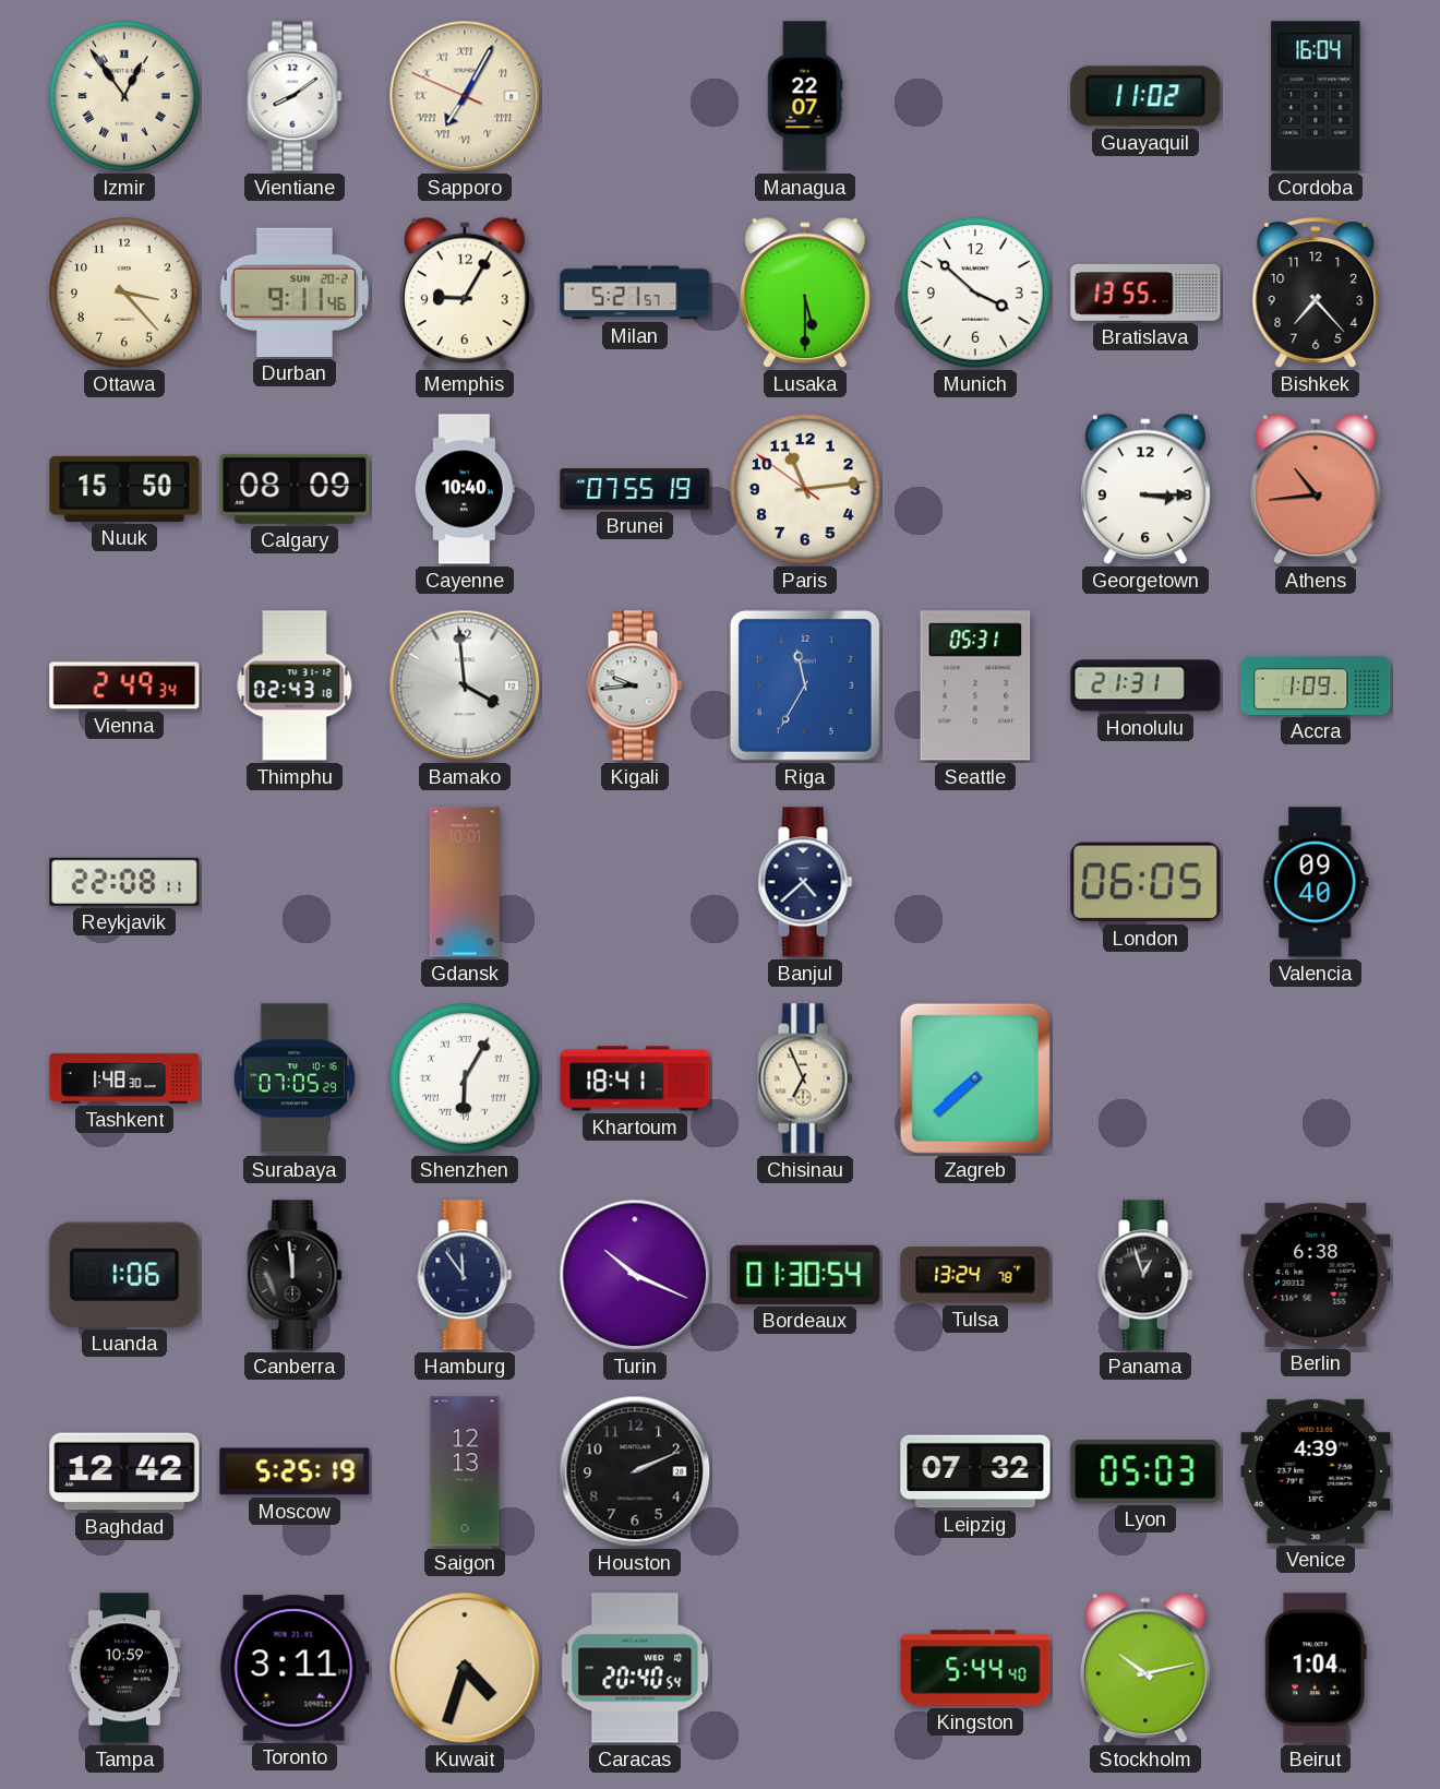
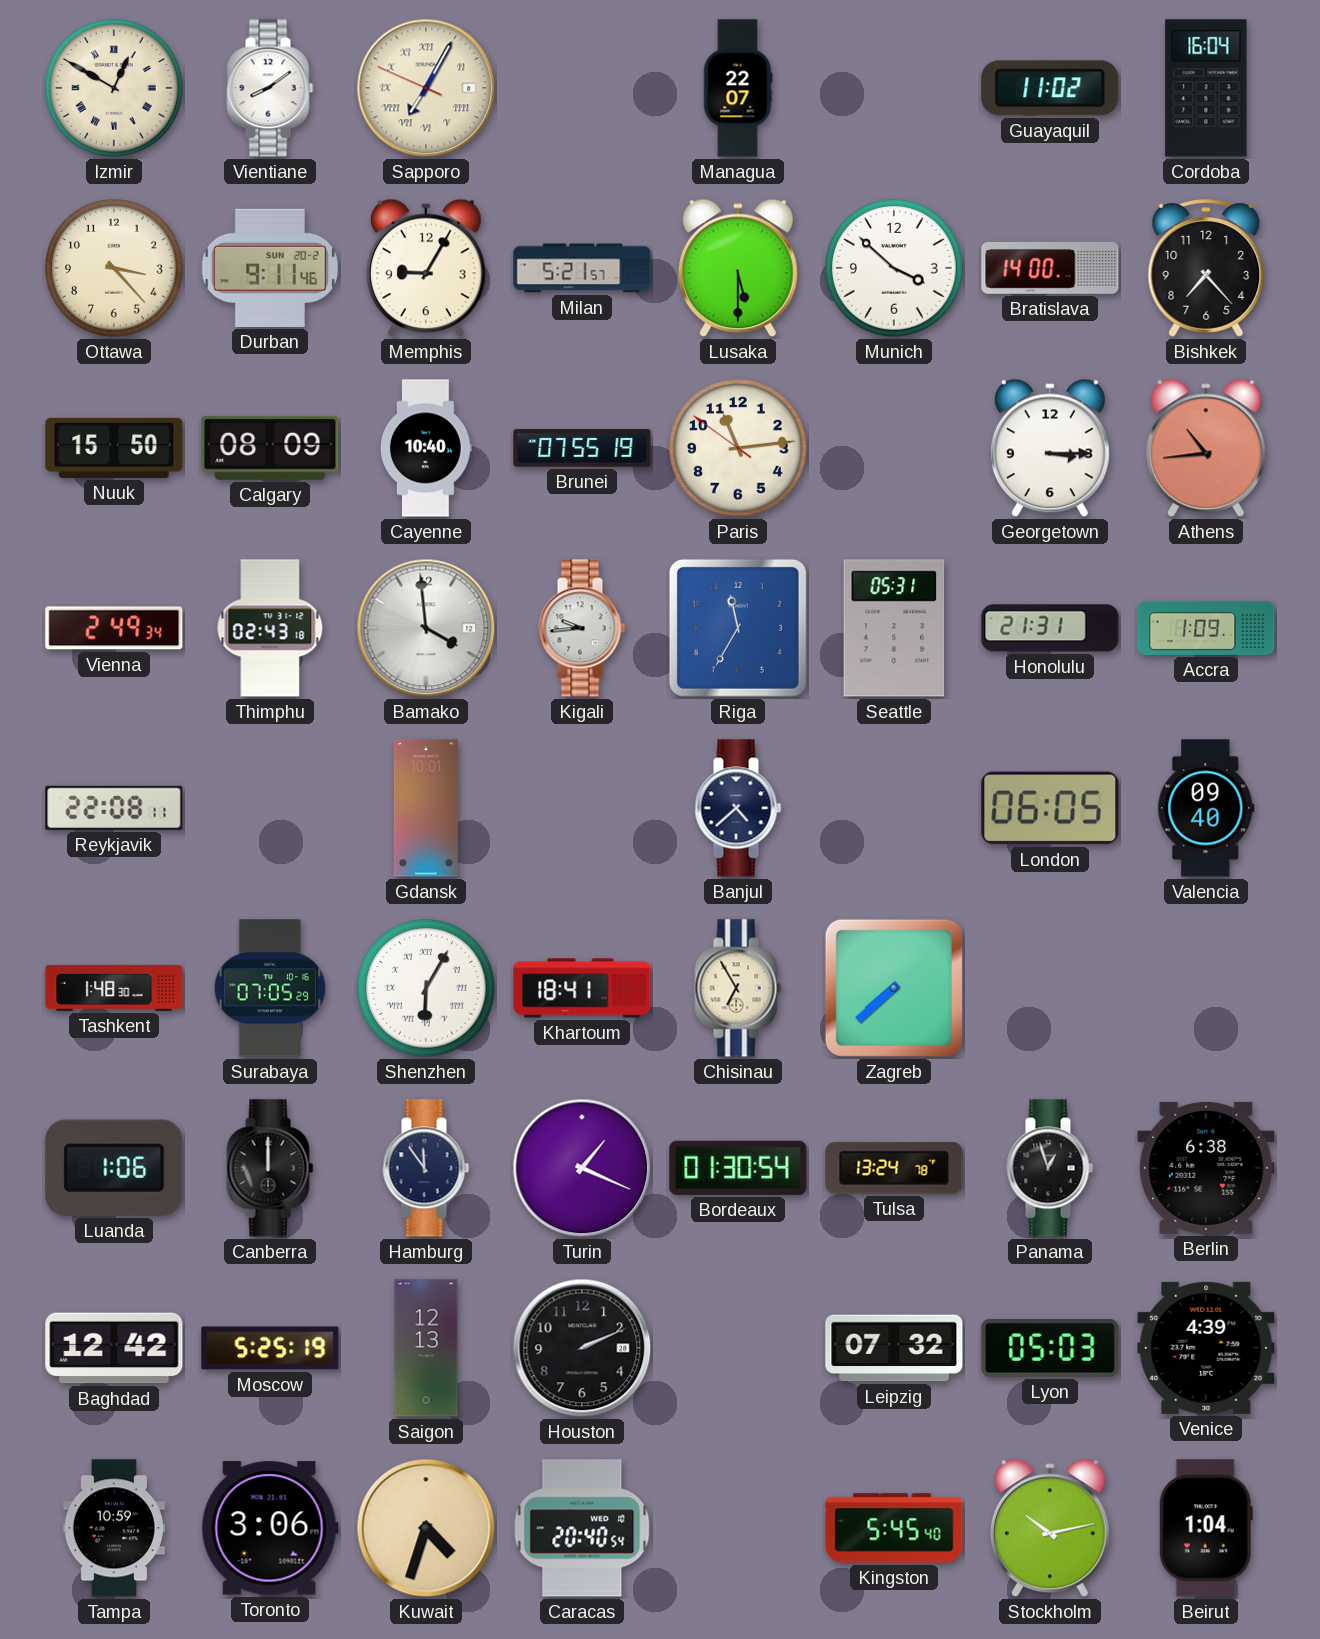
Izmir: 12:54 -> 12:50
Bratislava: 13:55 -> 14:00
Chisinau: 6:56 -> 6:55
Canberra: 11:59 -> 12:00
Turin: 10:19 -> 1:19
Toronto: 3:11 -> 3:06
Kingston: 5:44 -> 5:45
